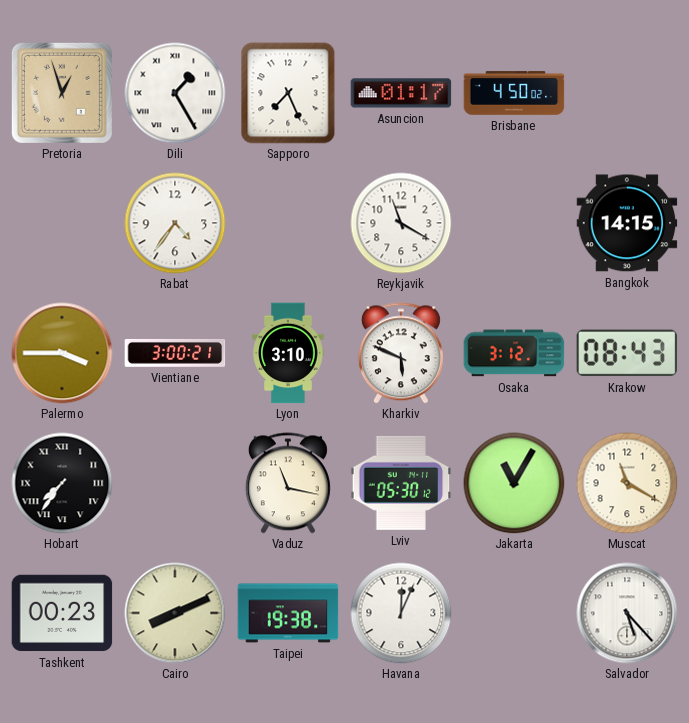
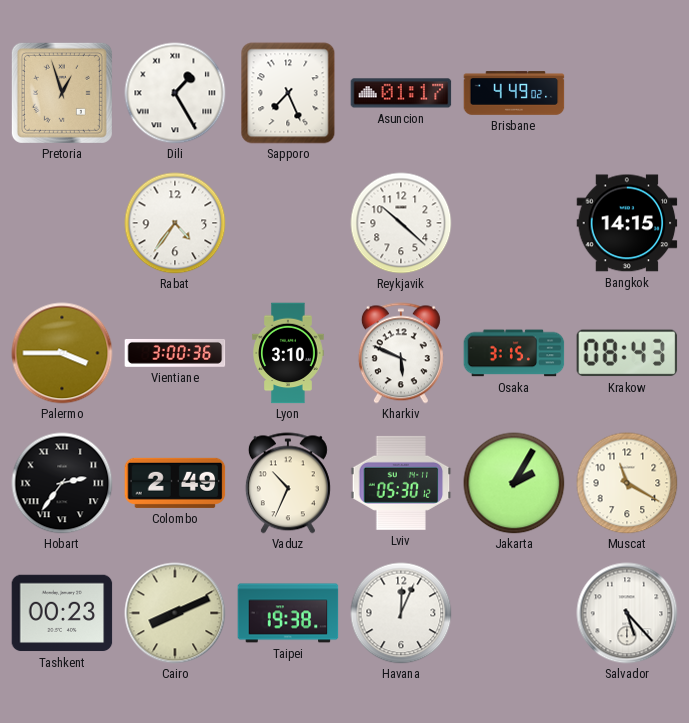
Brisbane: 4:50 -> 4:49
Reykjavik: 11:20 -> 10:22
Vientiane: 3:00:21 -> 3:00:36
Osaka: 3:12 -> 3:15
Hobart: 7:36 -> 2:36
Colombo: none -> 2:49
Vaduz: 11:17 -> 10:34
Jakarta: 11:05 -> 2:05
